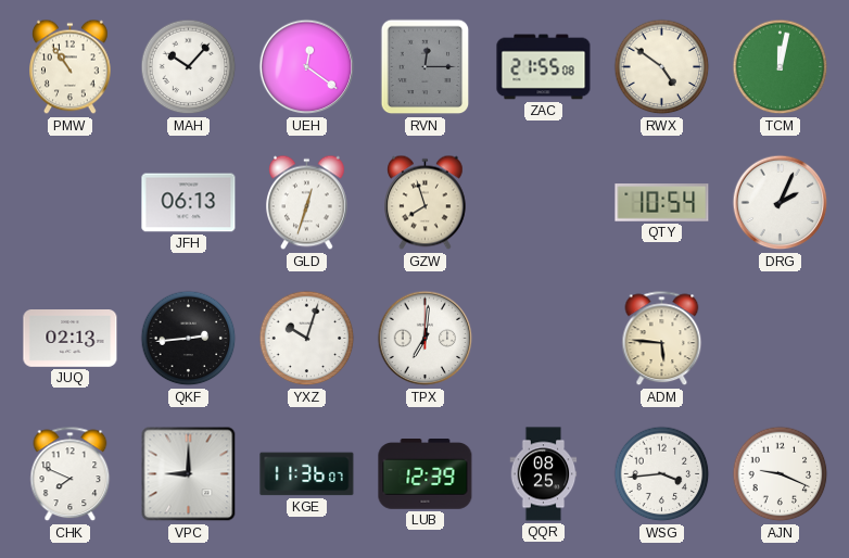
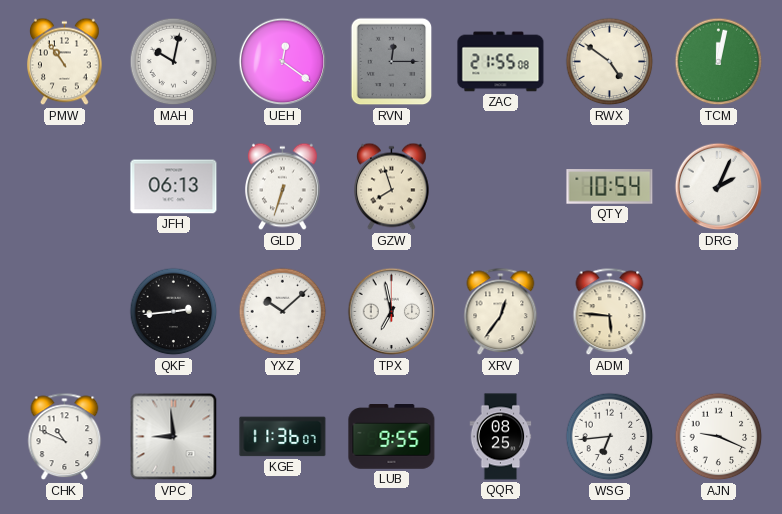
MAH: 10:07 -> 10:02
GLD: 12:33 -> 6:33
JUQ: 02:13 -> none
YXZ: 10:03 -> 10:08
TPX: 7:01 -> 6:58
XRV: none -> 12:36
CHK: 7:49 -> 10:49
VPC: 9:00 -> 8:59
LUB: 12:39 -> 9:55
WSG: 3:44 -> 6:44
